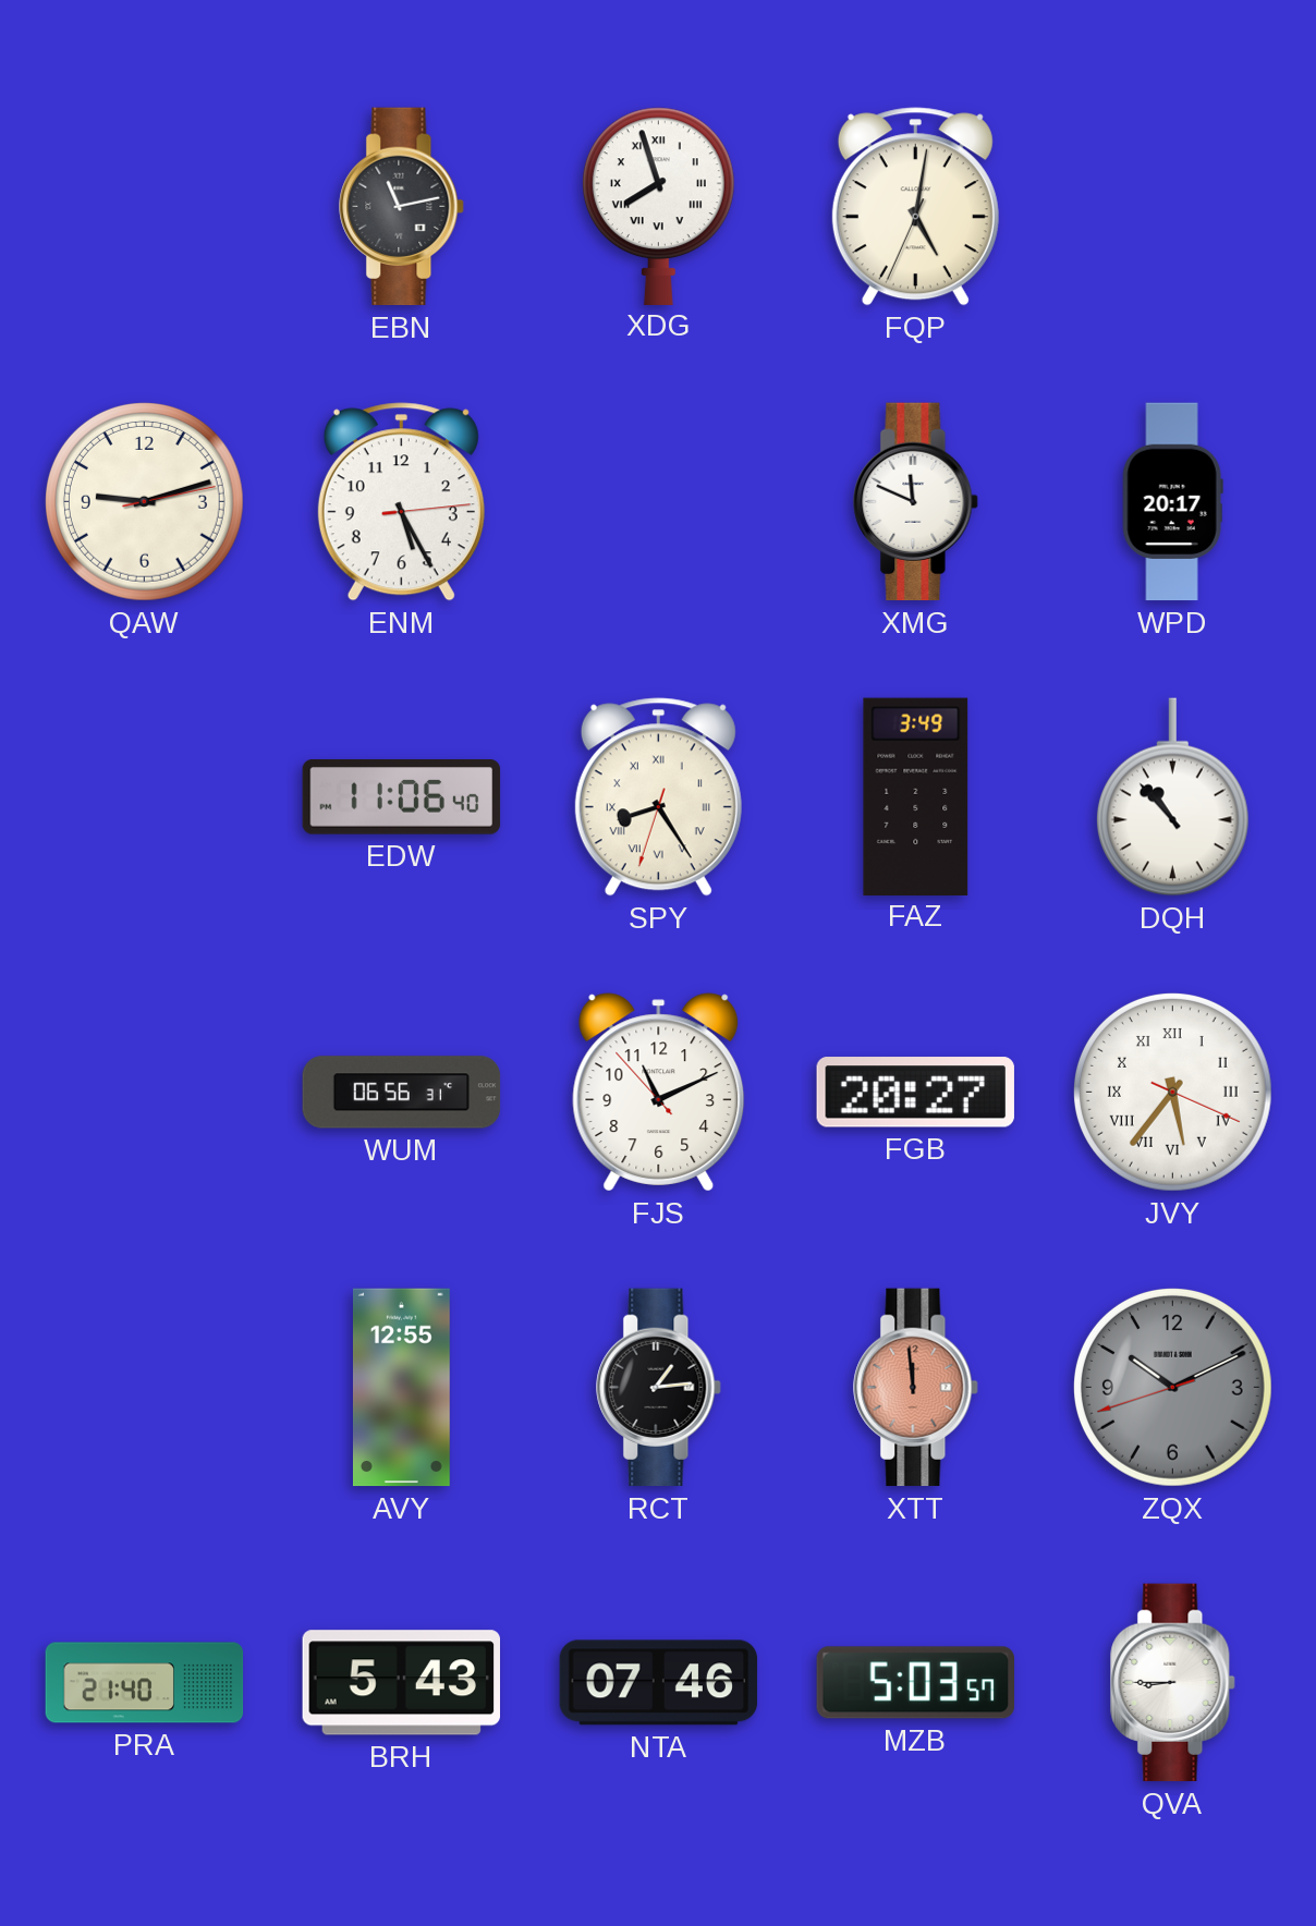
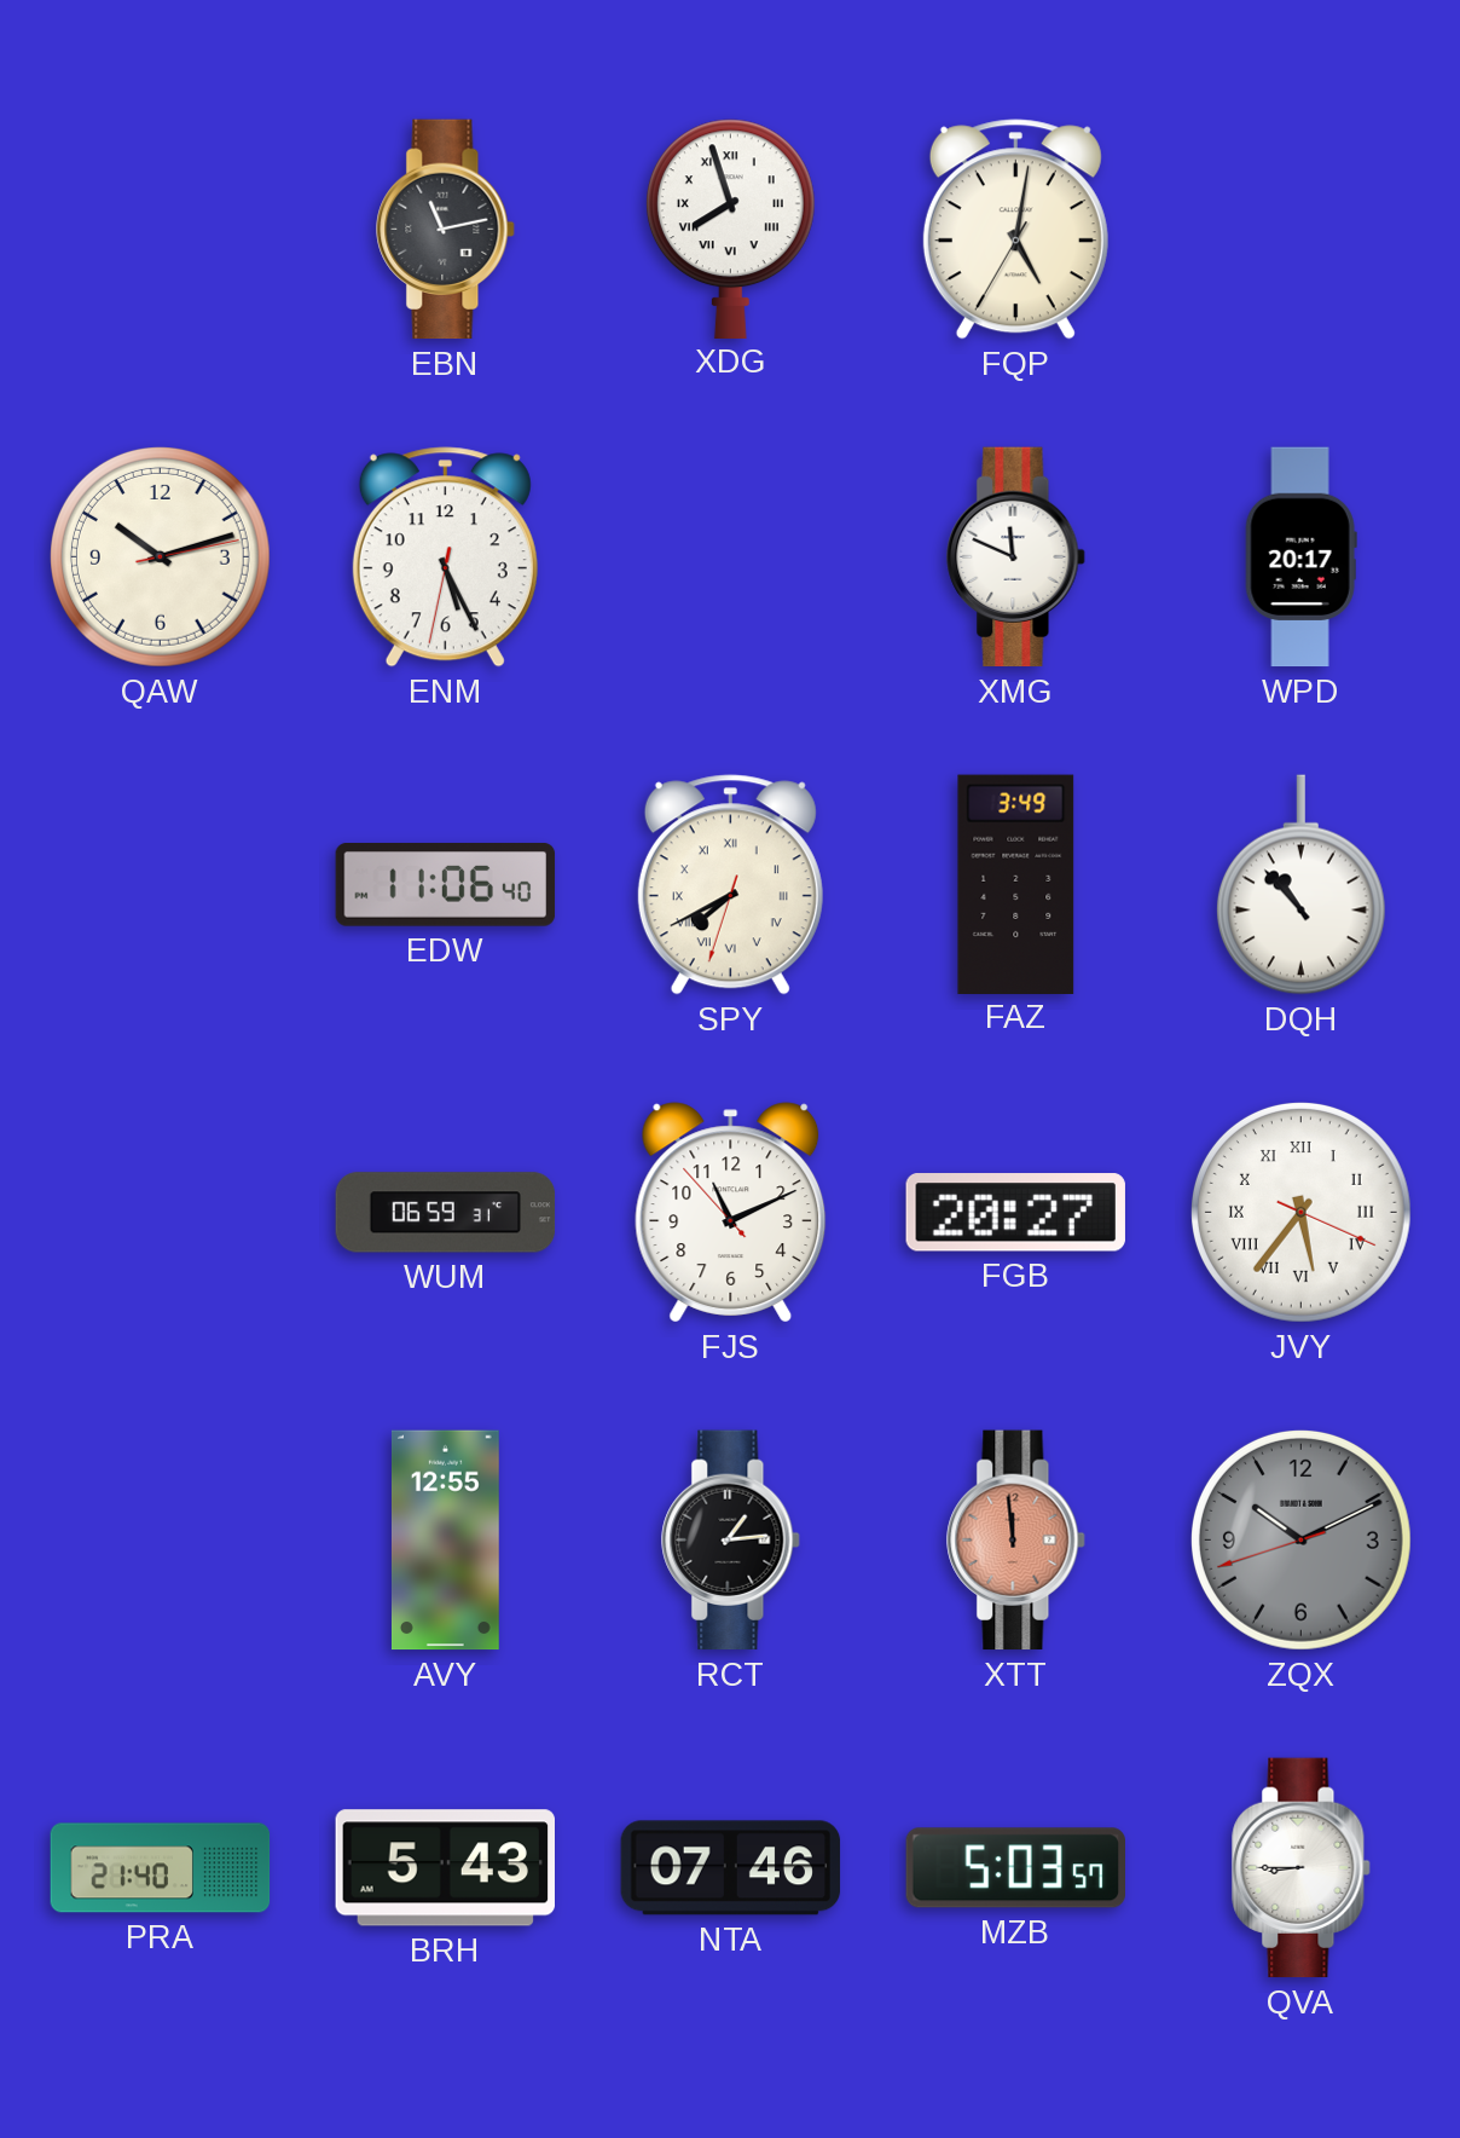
FQP: 5:01:34 -> 5:01:35
QAW: 9:12 -> 10:12
ENM: 5:25:14 -> 5:25:32
SPY: 8:24 -> 7:40
WUM: 06:56 -> 06:59
